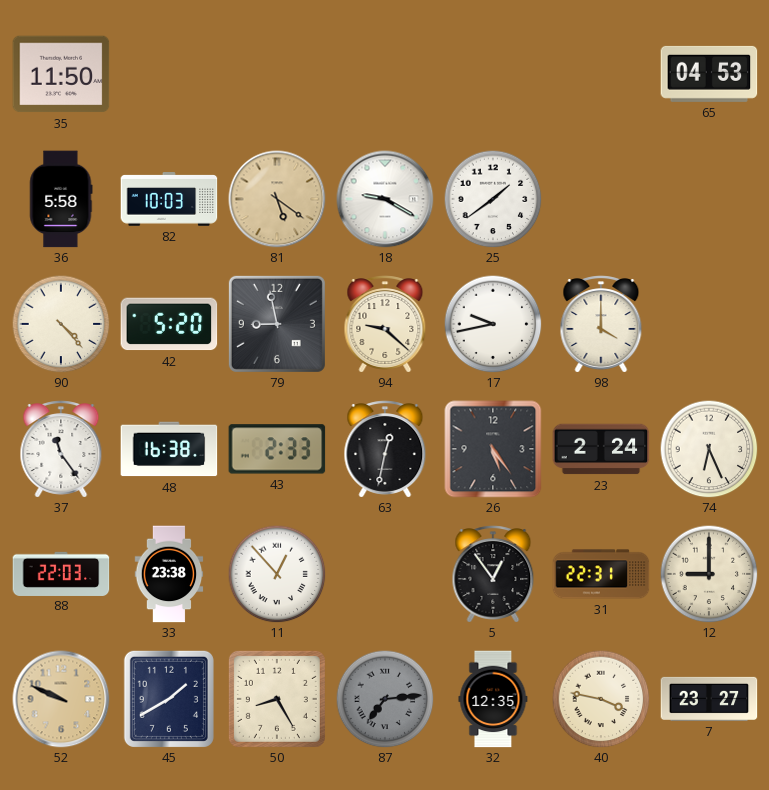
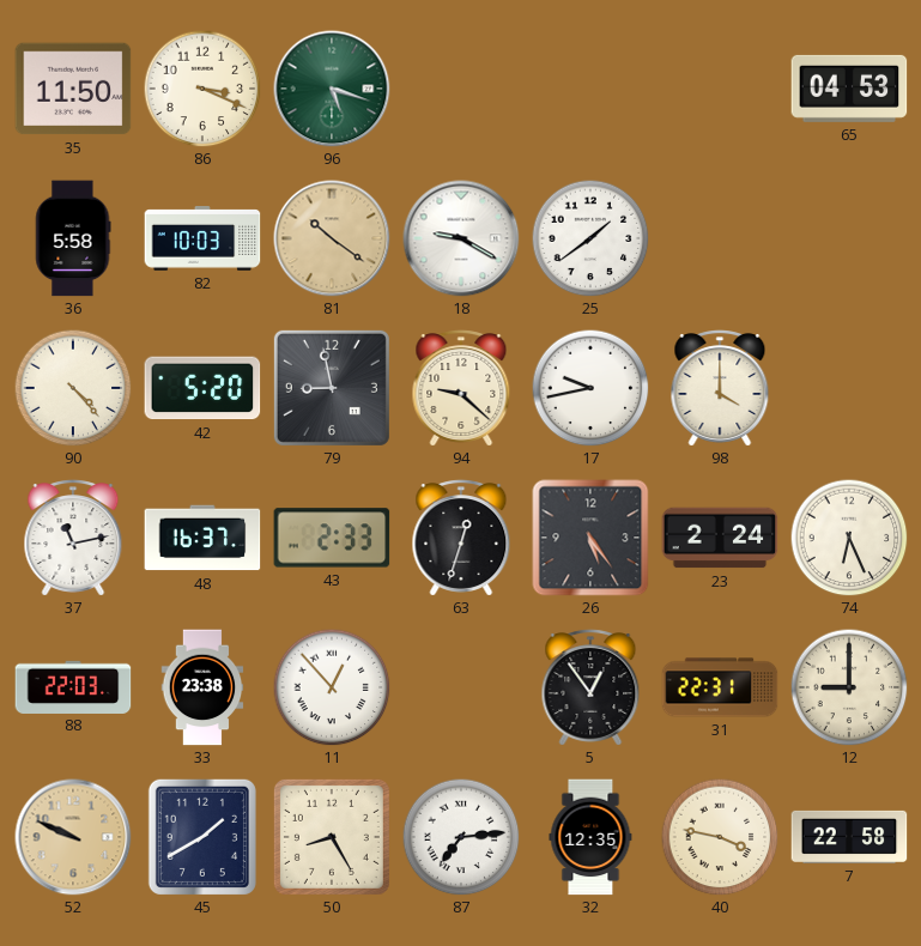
86: none -> 3:19
96: none -> 5:18
81: 5:21 -> 10:21
37: 11:24 -> 11:13
48: 16:38 -> 16:37
63: 12:32 -> 12:33
87 dial: grey -> white
7: 23:27 -> 22:58
